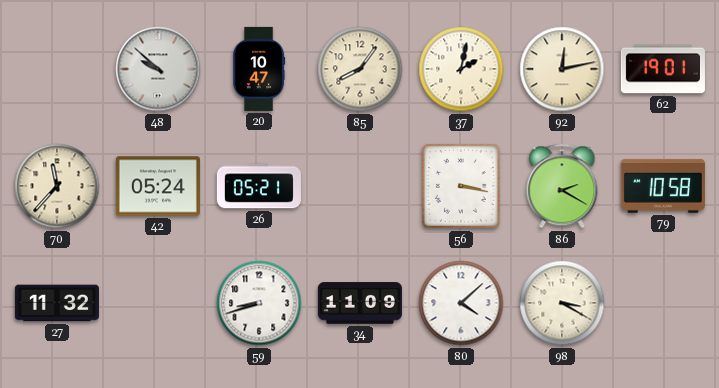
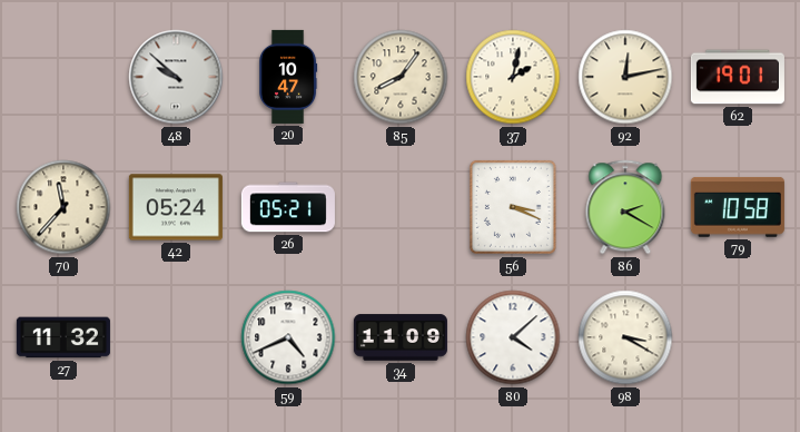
56: 3:17 -> 3:19
59: 8:42 -> 4:41
